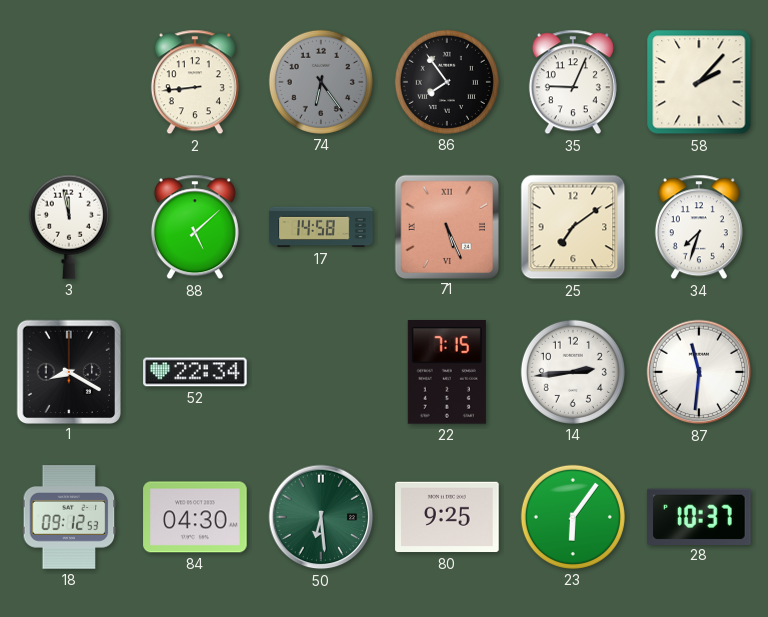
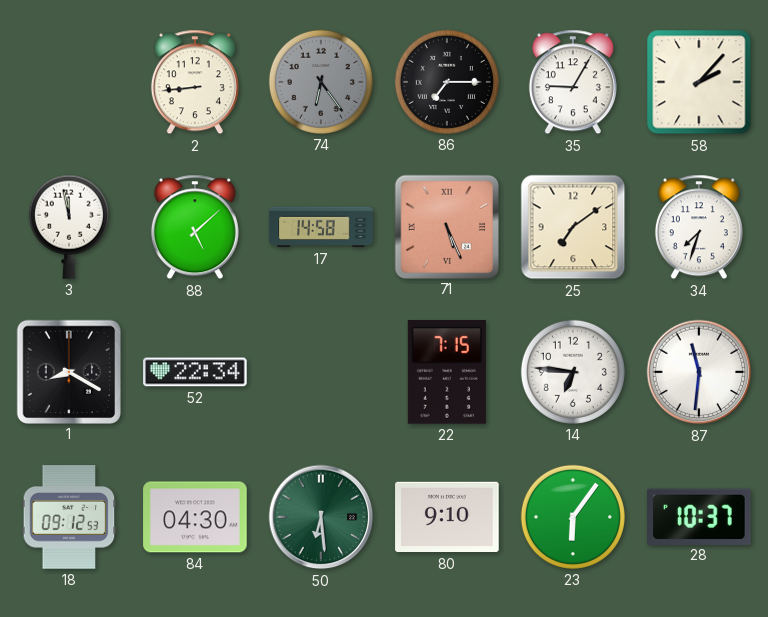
86: 7:54 -> 7:15
35: 9:04 -> 9:05
14: 2:44 -> 6:46
80: 9:25 -> 9:10
